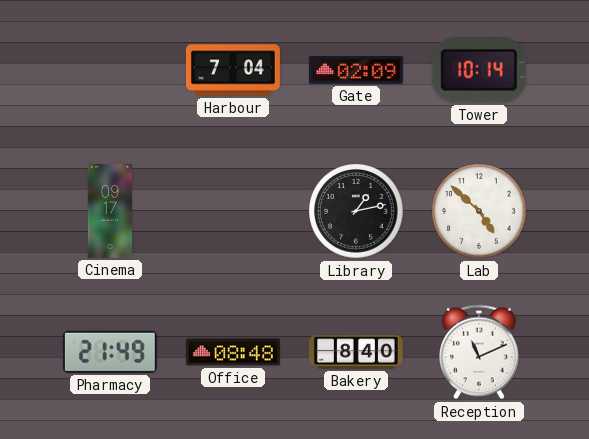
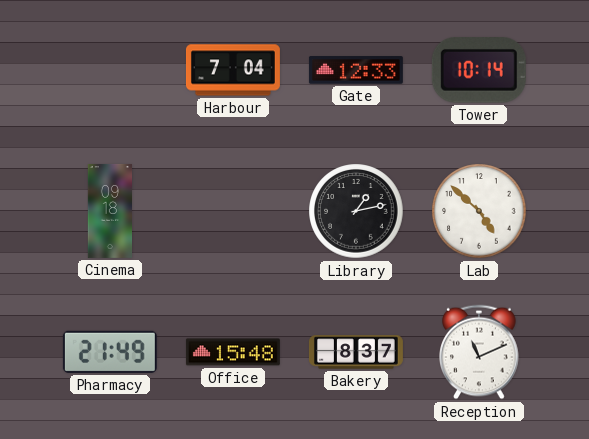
Gate: 02:09 -> 12:33
Cinema: 09:17 -> 09:18
Office: 08:48 -> 15:48
Bakery: 8:40 -> 8:37
